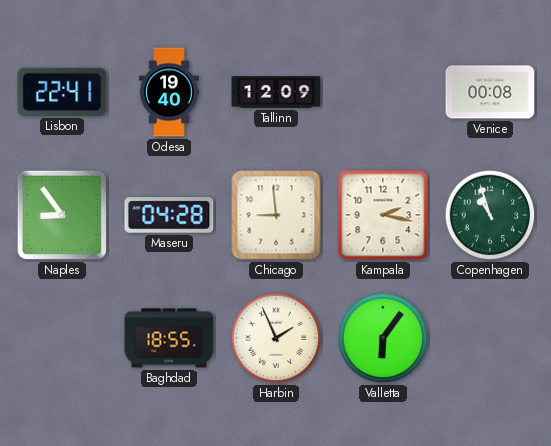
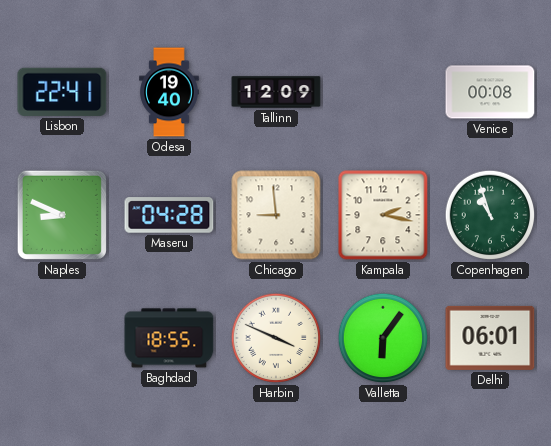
Naples: 8:54 -> 8:49
Harbin: 1:56 -> 3:49
Delhi: none -> 06:01
